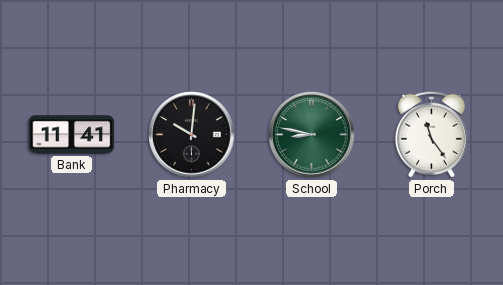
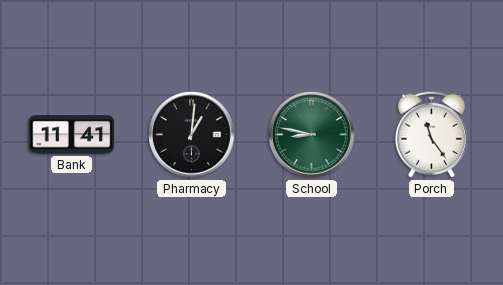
Pharmacy: 10:01 -> 1:01
